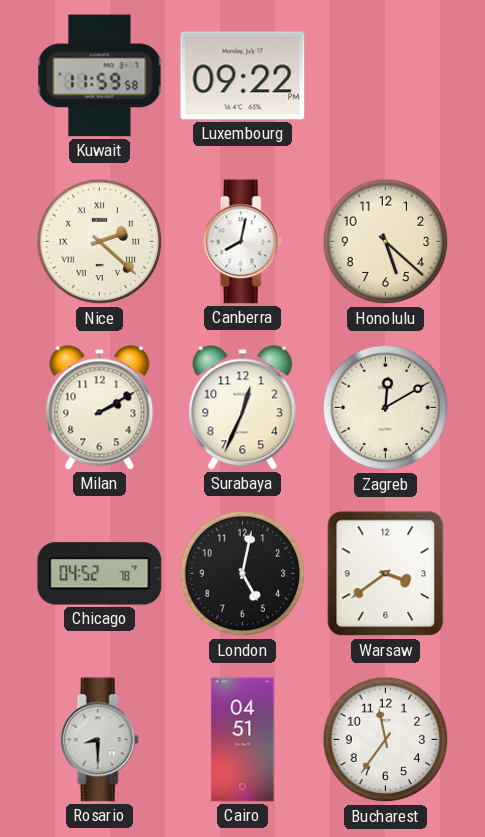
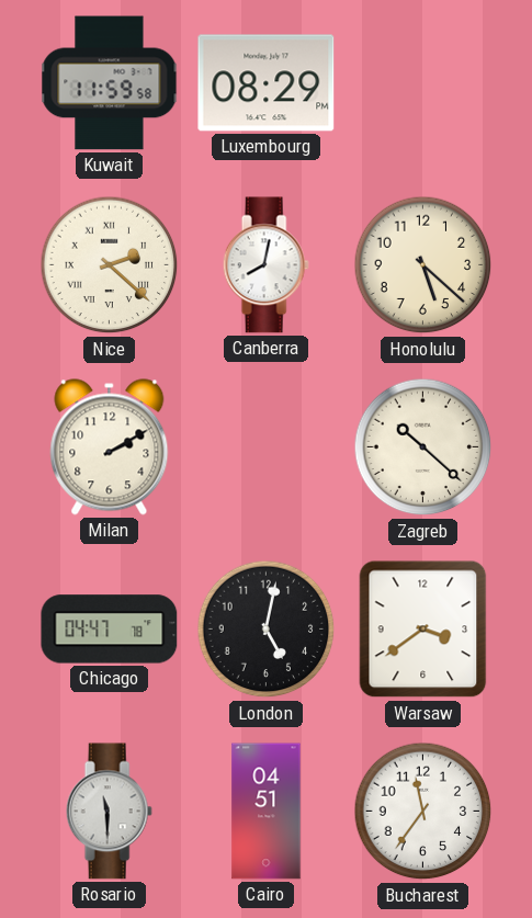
Luxembourg: 09:22 -> 08:29
Surabaya: 12:34 -> none
Zagreb: 12:10 -> 10:22
Chicago: 04:52 -> 04:47
Rosario: 8:30 -> 11:30
